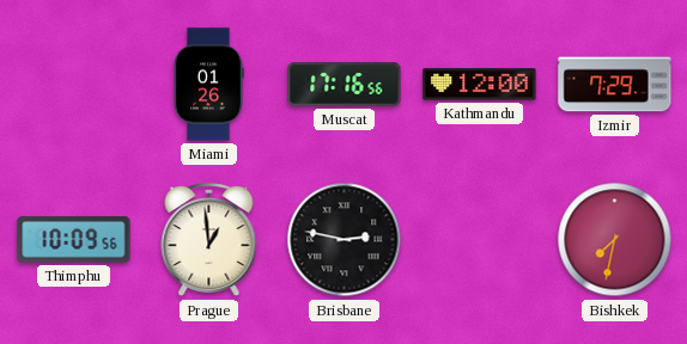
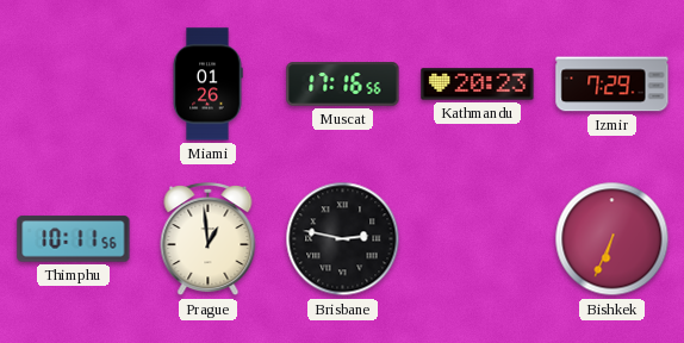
Kathmandu: 12:00 -> 20:23
Thimphu: 10:09 -> 10:11
Bishkek: 7:32 -> 6:34
